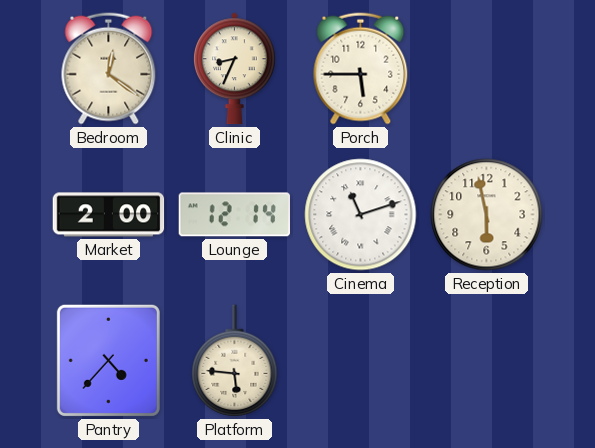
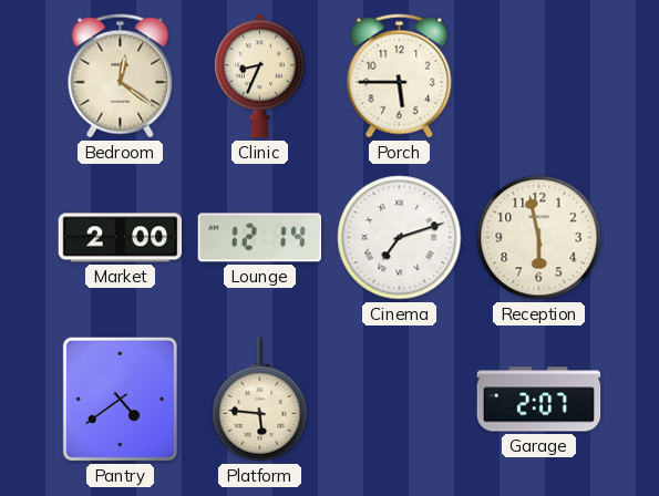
Cinema: 11:12 -> 7:12
Pantry: 4:37 -> 4:39
Garage: none -> 2:07
